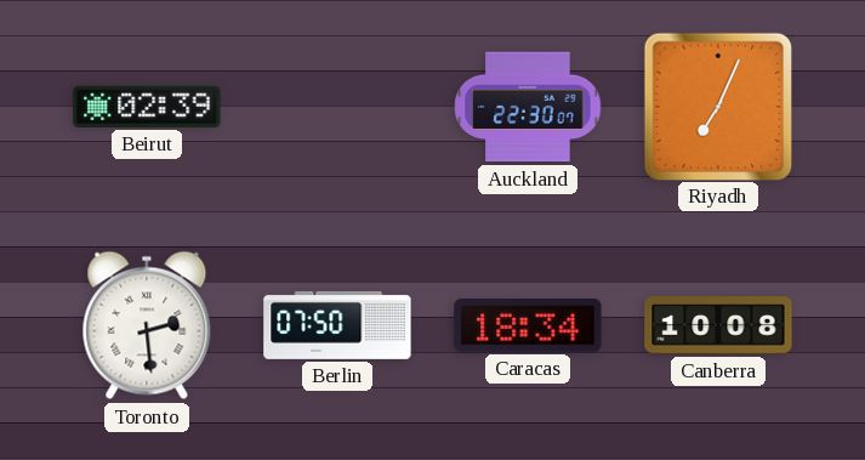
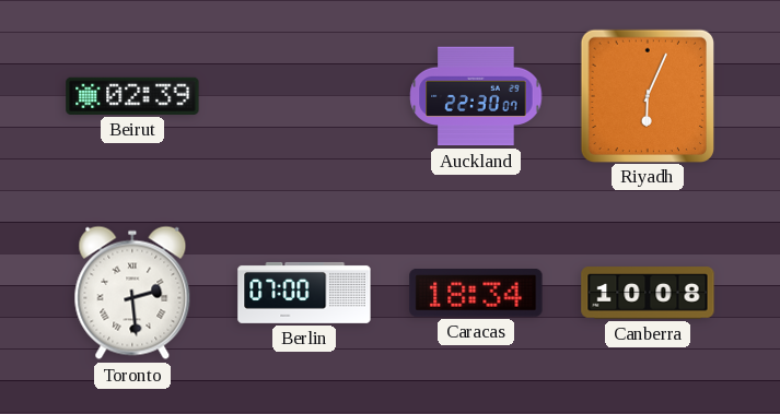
Riyadh: 7:04 -> 6:04
Berlin: 07:50 -> 07:00
